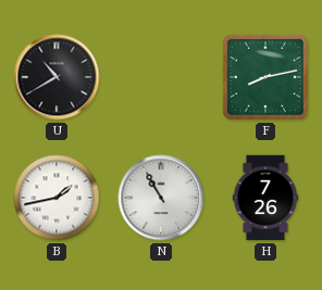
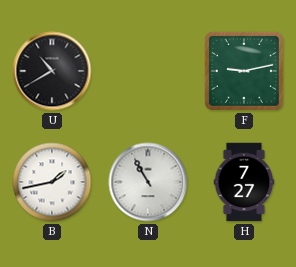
F: 8:13 -> 9:13
H: 7:26 -> 7:27
